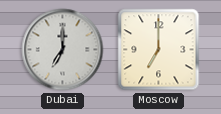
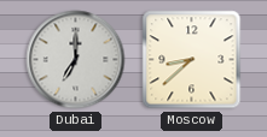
Moscow: 7:00 -> 8:38
